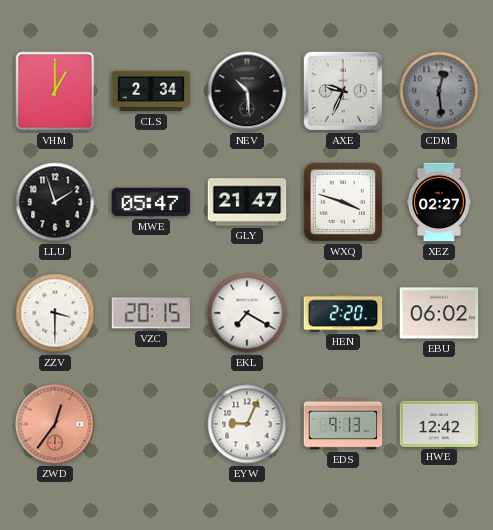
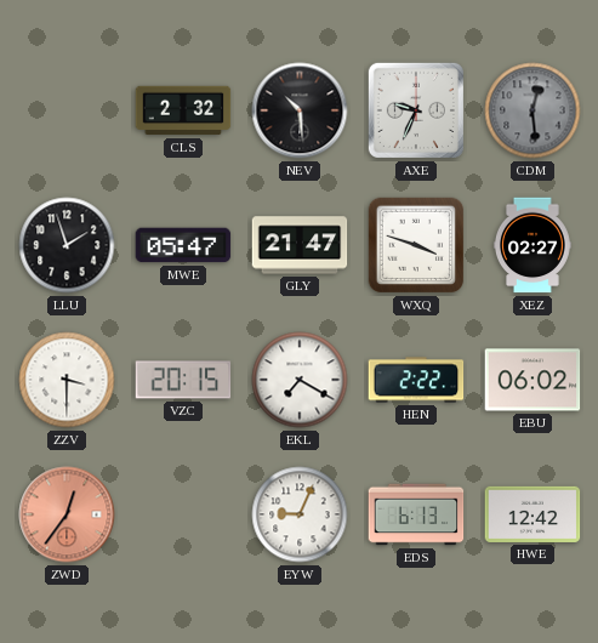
VHM: 1:00 -> none
CLS: 2:34 -> 2:32
HEN: 2:20 -> 2:22
EDS: 9:13 -> 6:13
